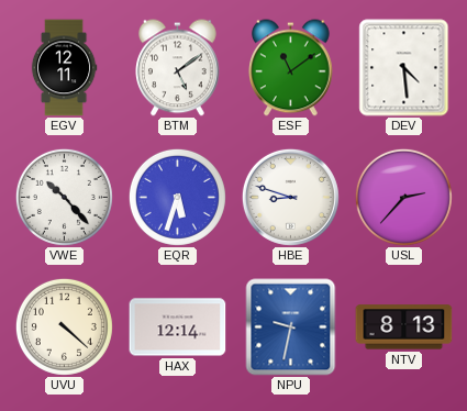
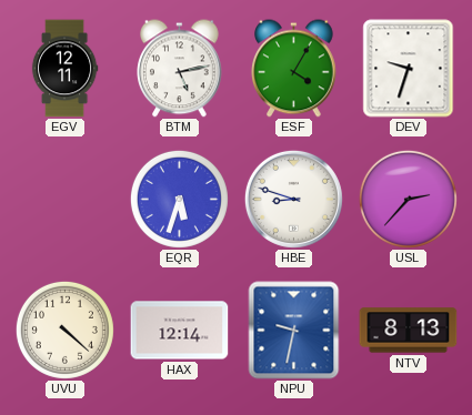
BTM: 5:09 -> 5:13
ESF: 11:09 -> 4:05
DEV: 4:29 -> 9:33
VWE: 10:23 -> none
